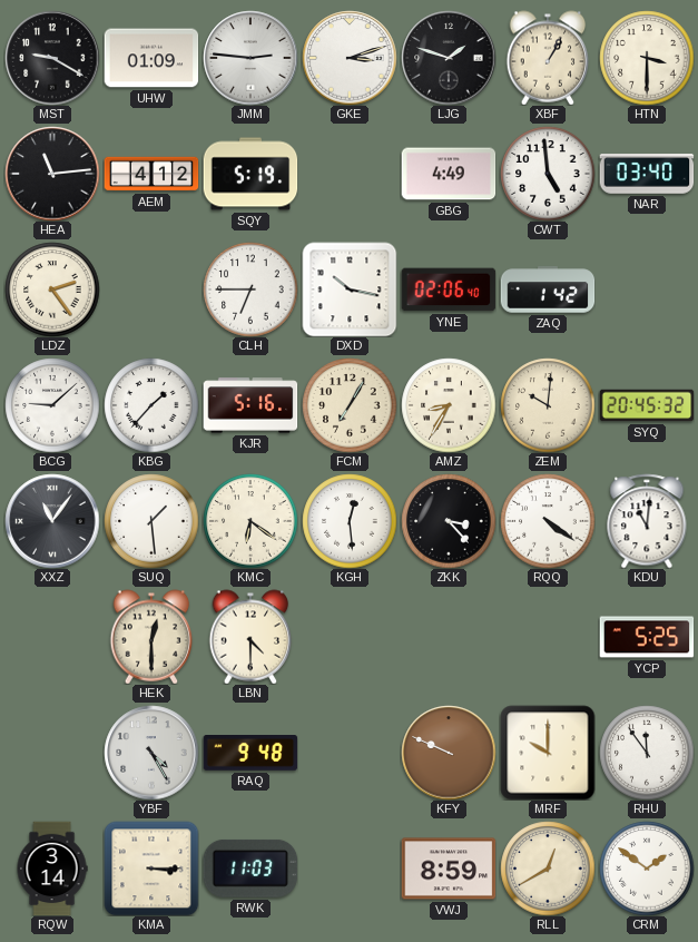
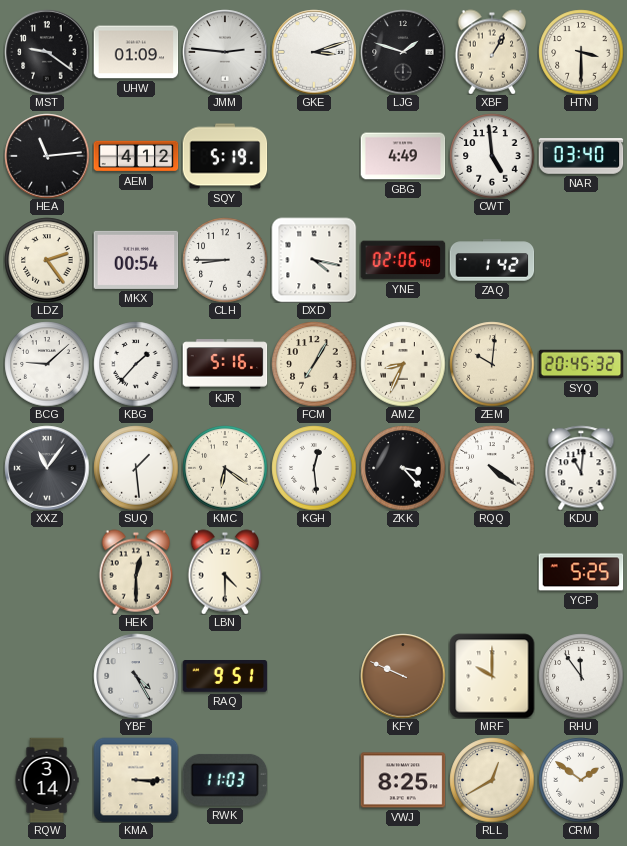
MST: 9:20 -> 9:21
MKX: none -> 00:54
CLH: 6:45 -> 8:45
DXD: 10:17 -> 4:17
AMZ: 8:35 -> 8:34
RAQ: 9:48 -> 9:51
VWJ: 8:59 -> 8:25
